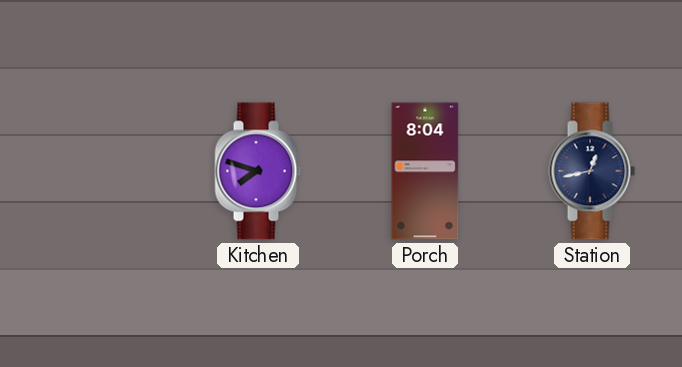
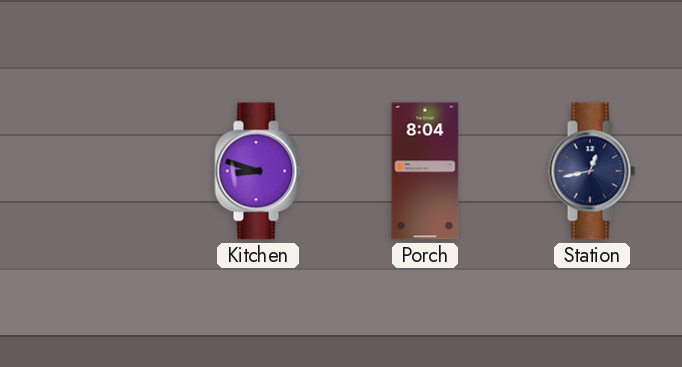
Kitchen: 7:48 -> 8:48
